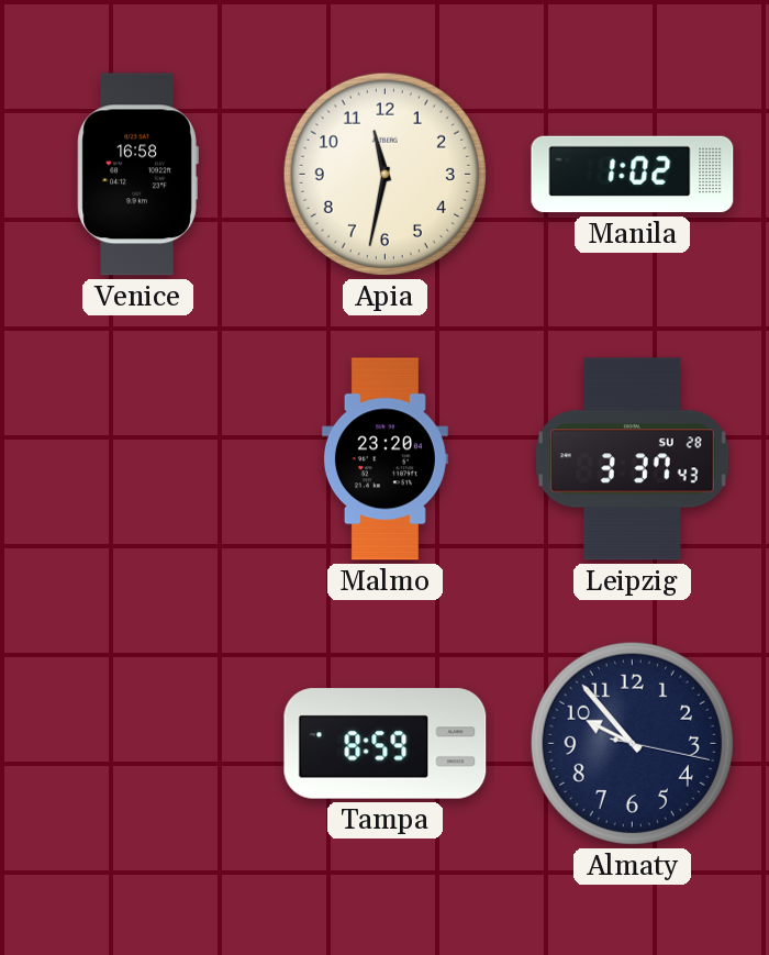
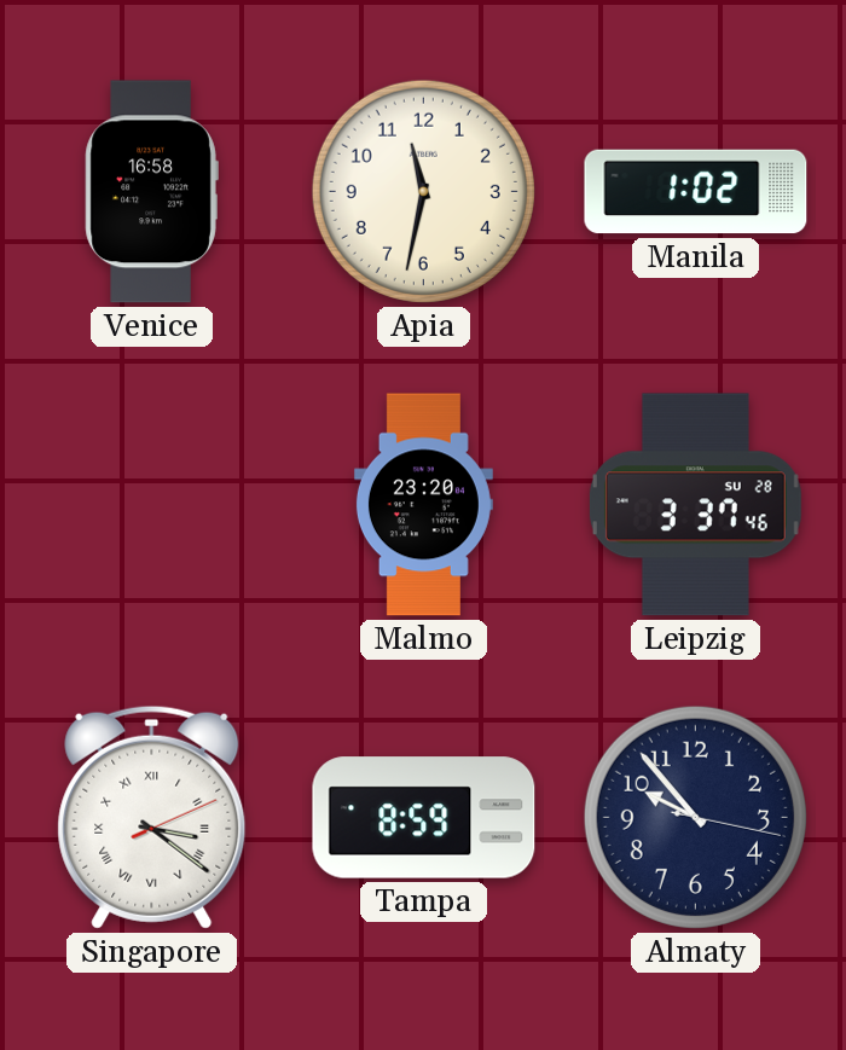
Leipzig: 3:37:43 -> 3:37:46
Singapore: none -> 3:21
